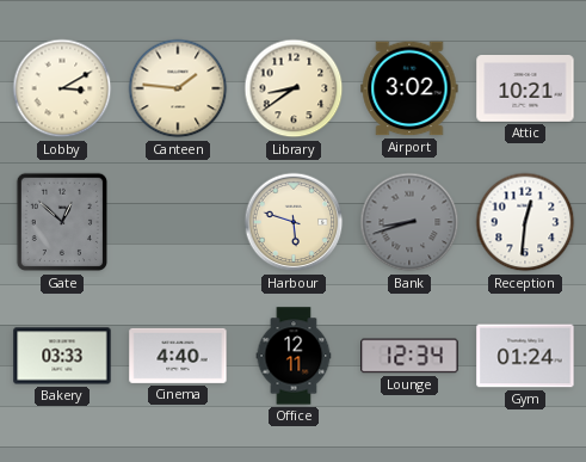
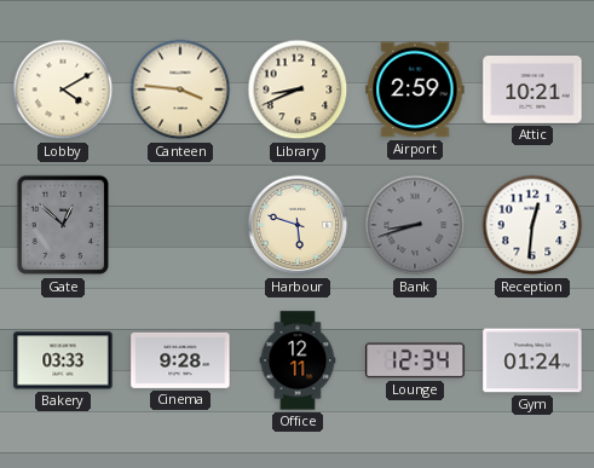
Lobby: 3:10 -> 4:10
Canteen: 1:46 -> 3:46
Library: 8:39 -> 8:41
Airport: 3:02 -> 2:59
Cinema: 4:40 -> 9:28
